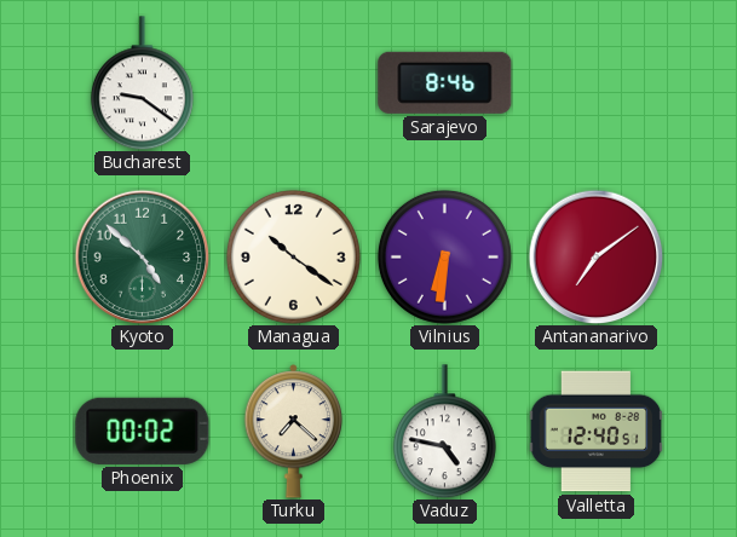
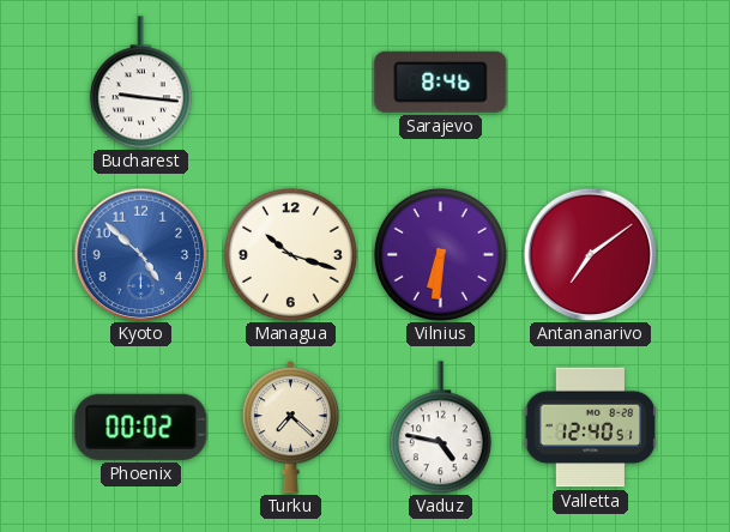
Bucharest: 9:21 -> 9:16
Kyoto dial: green -> blue
Managua: 10:21 -> 10:18
